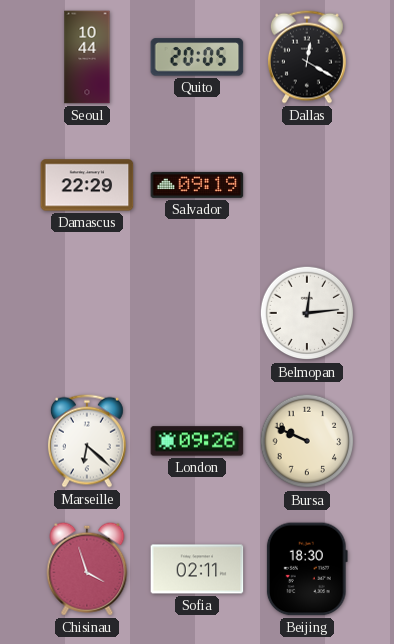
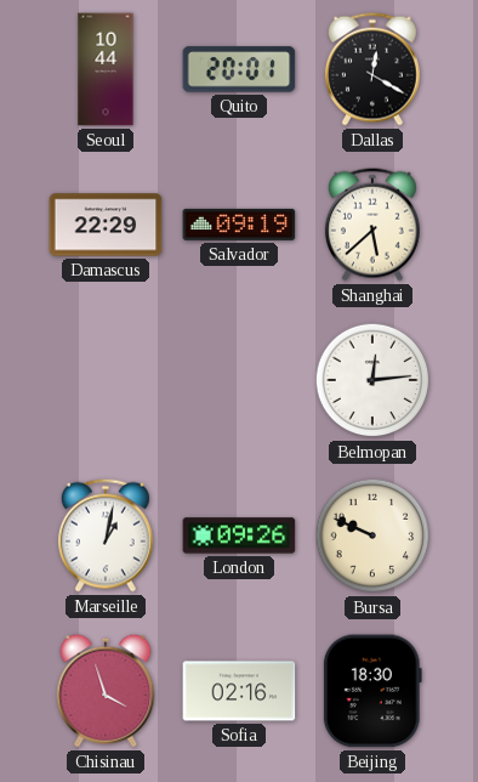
Quito: 20:05 -> 20:01
Shanghai: none -> 5:38
Marseille: 6:22 -> 1:02
Sofia: 02:11 -> 02:16
